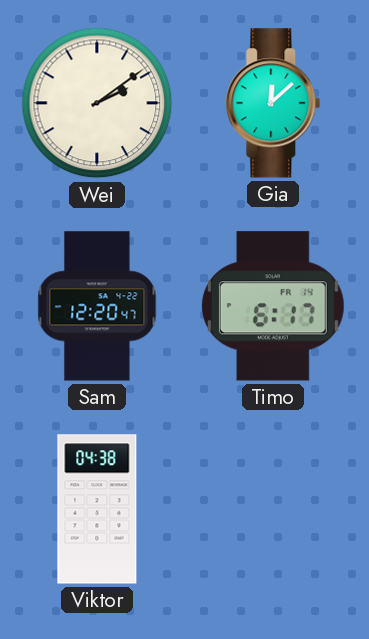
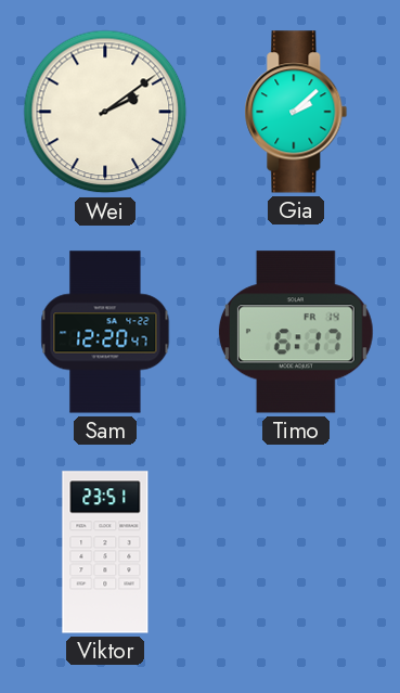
Gia: 12:08 -> 2:08
Viktor: 04:38 -> 23:51
